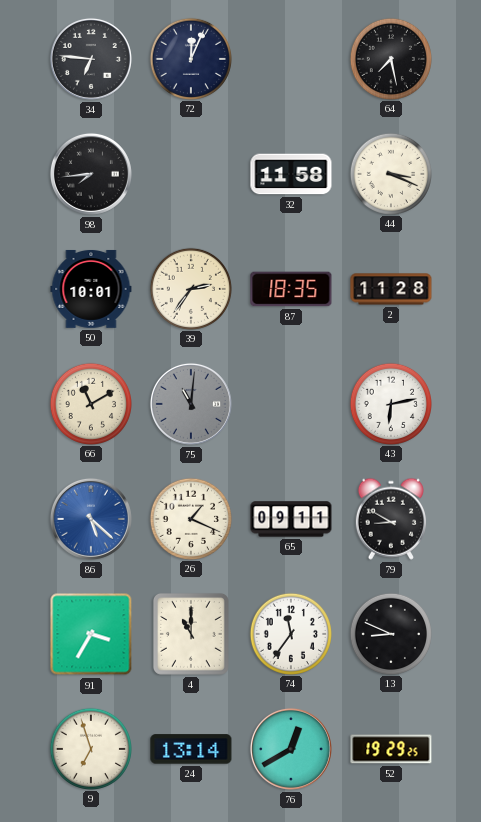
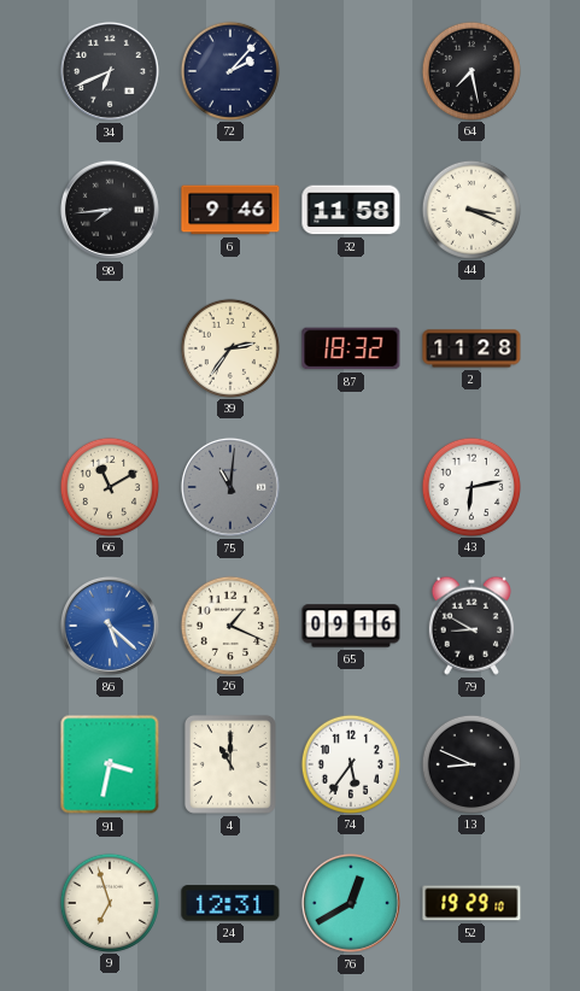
34: 6:46 -> 6:41
72: 12:04 -> 2:07
6: none -> 9:46
50: 10:01 -> none
87: 18:35 -> 18:32
65: 09:11 -> 09:16
91: 3:35 -> 3:32
74: 11:36 -> 5:36
24: 13:14 -> 12:31
52: 19:29:25 -> 19:29:10
